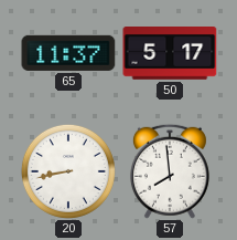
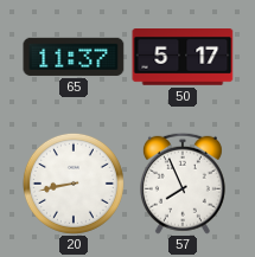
57: 7:59 -> 7:56
